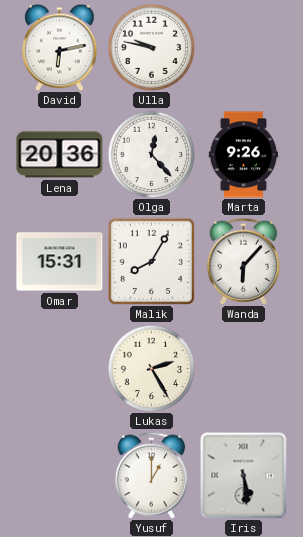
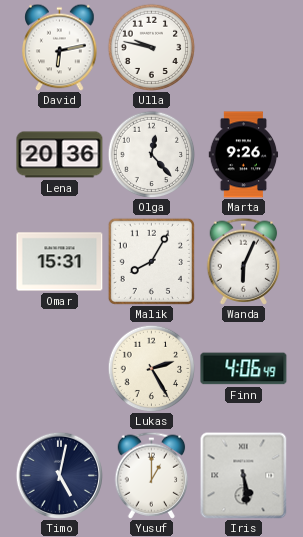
Wanda: 6:07 -> 6:04
Finn: none -> 4:06
Timo: none -> 5:02
